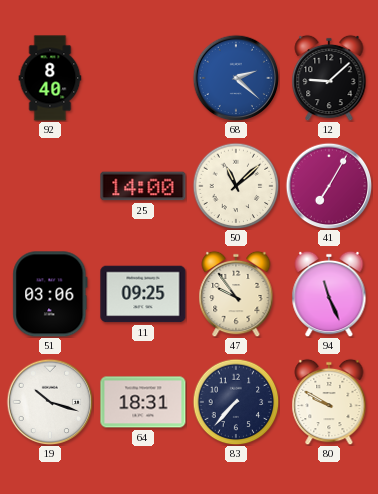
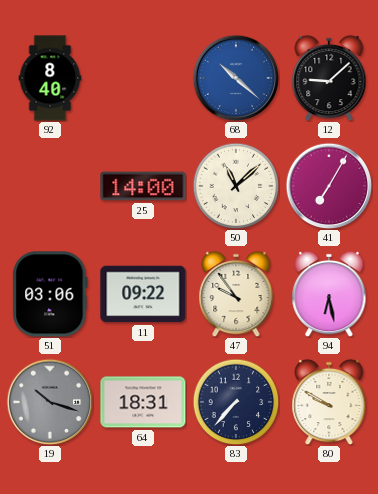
68: 2:22 -> 10:22
11: 09:25 -> 09:22
94: 11:26 -> 6:28
19 dial: white -> grey
